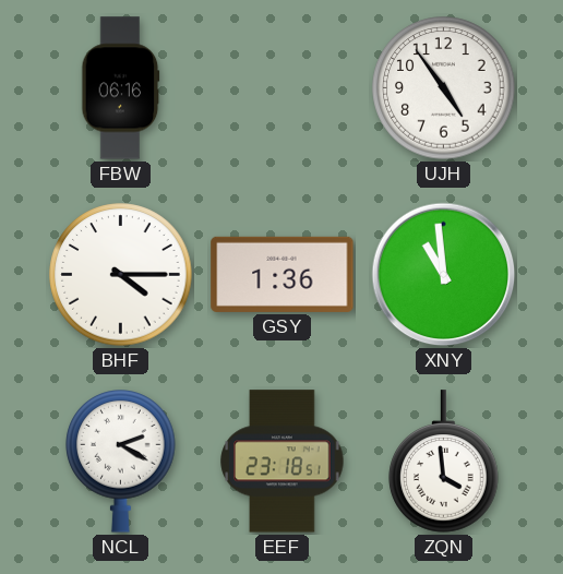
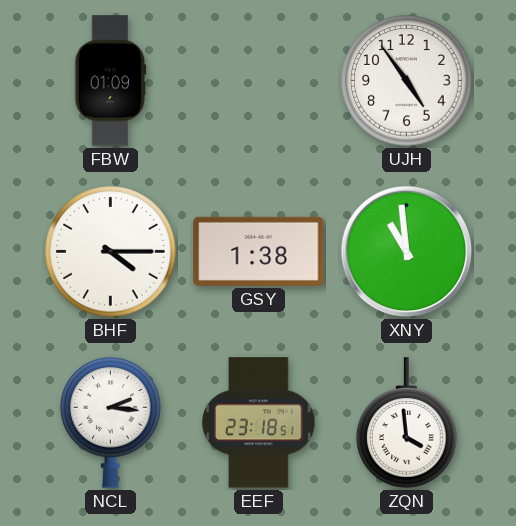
FBW: 06:16 -> 01:09
GSY: 1:36 -> 1:38
NCL: 2:20 -> 2:16
